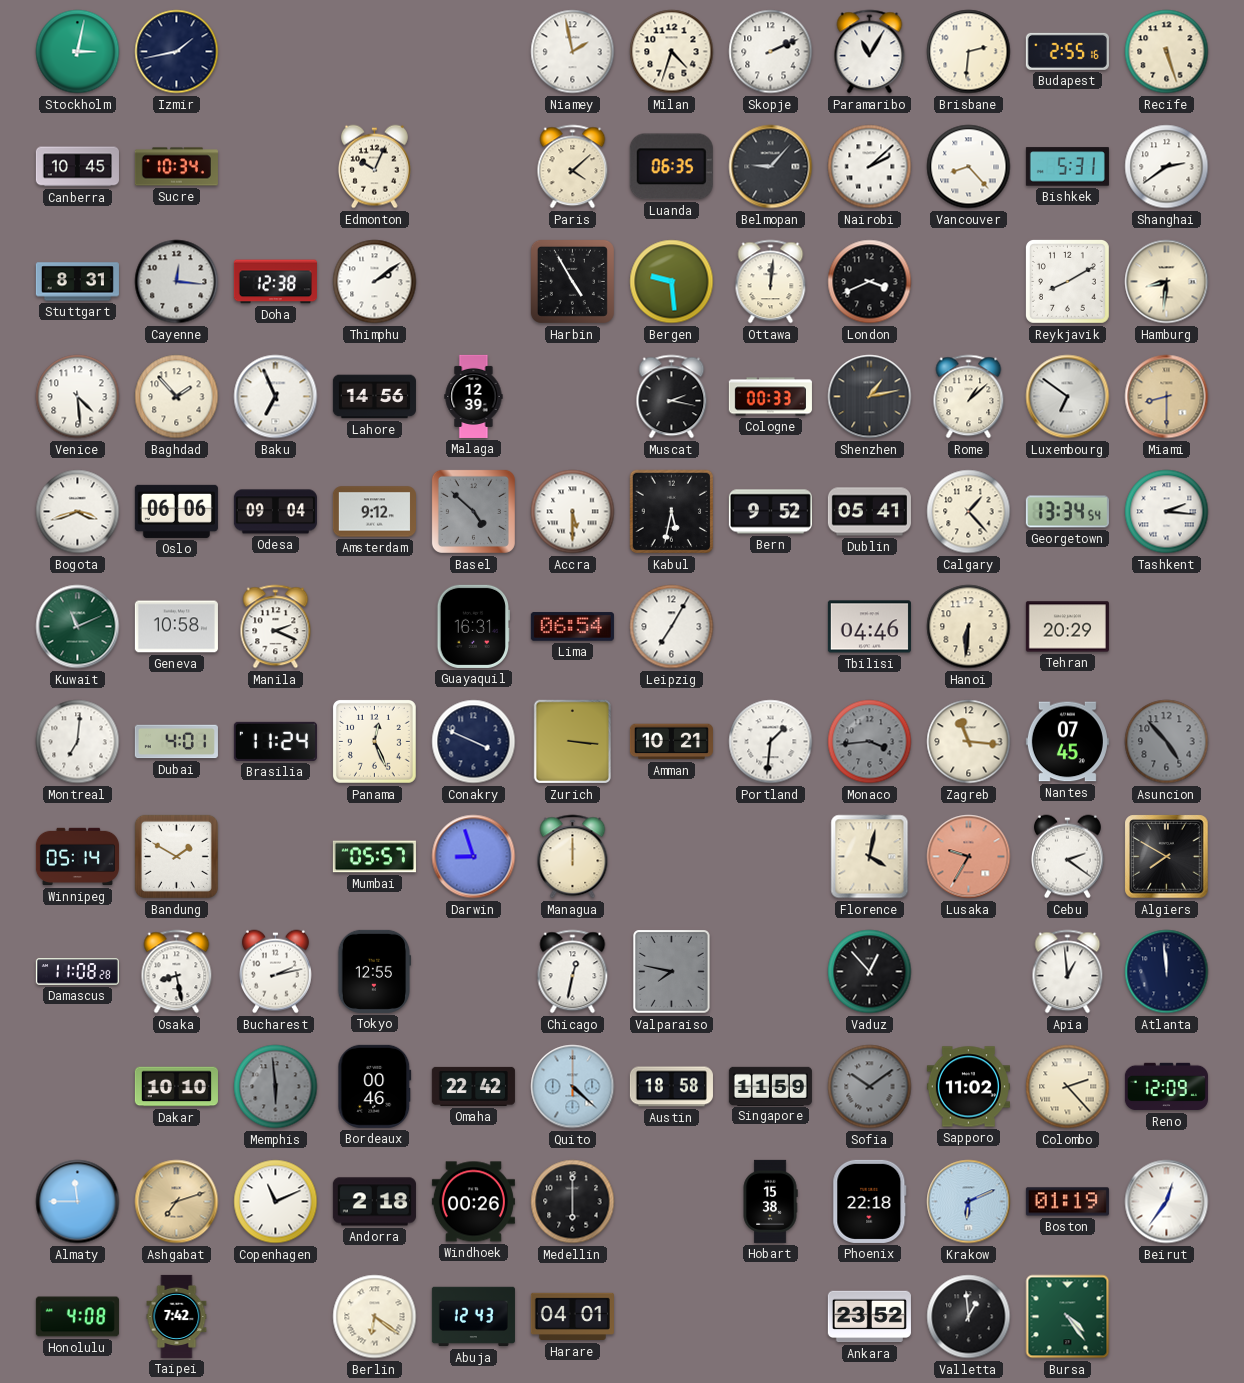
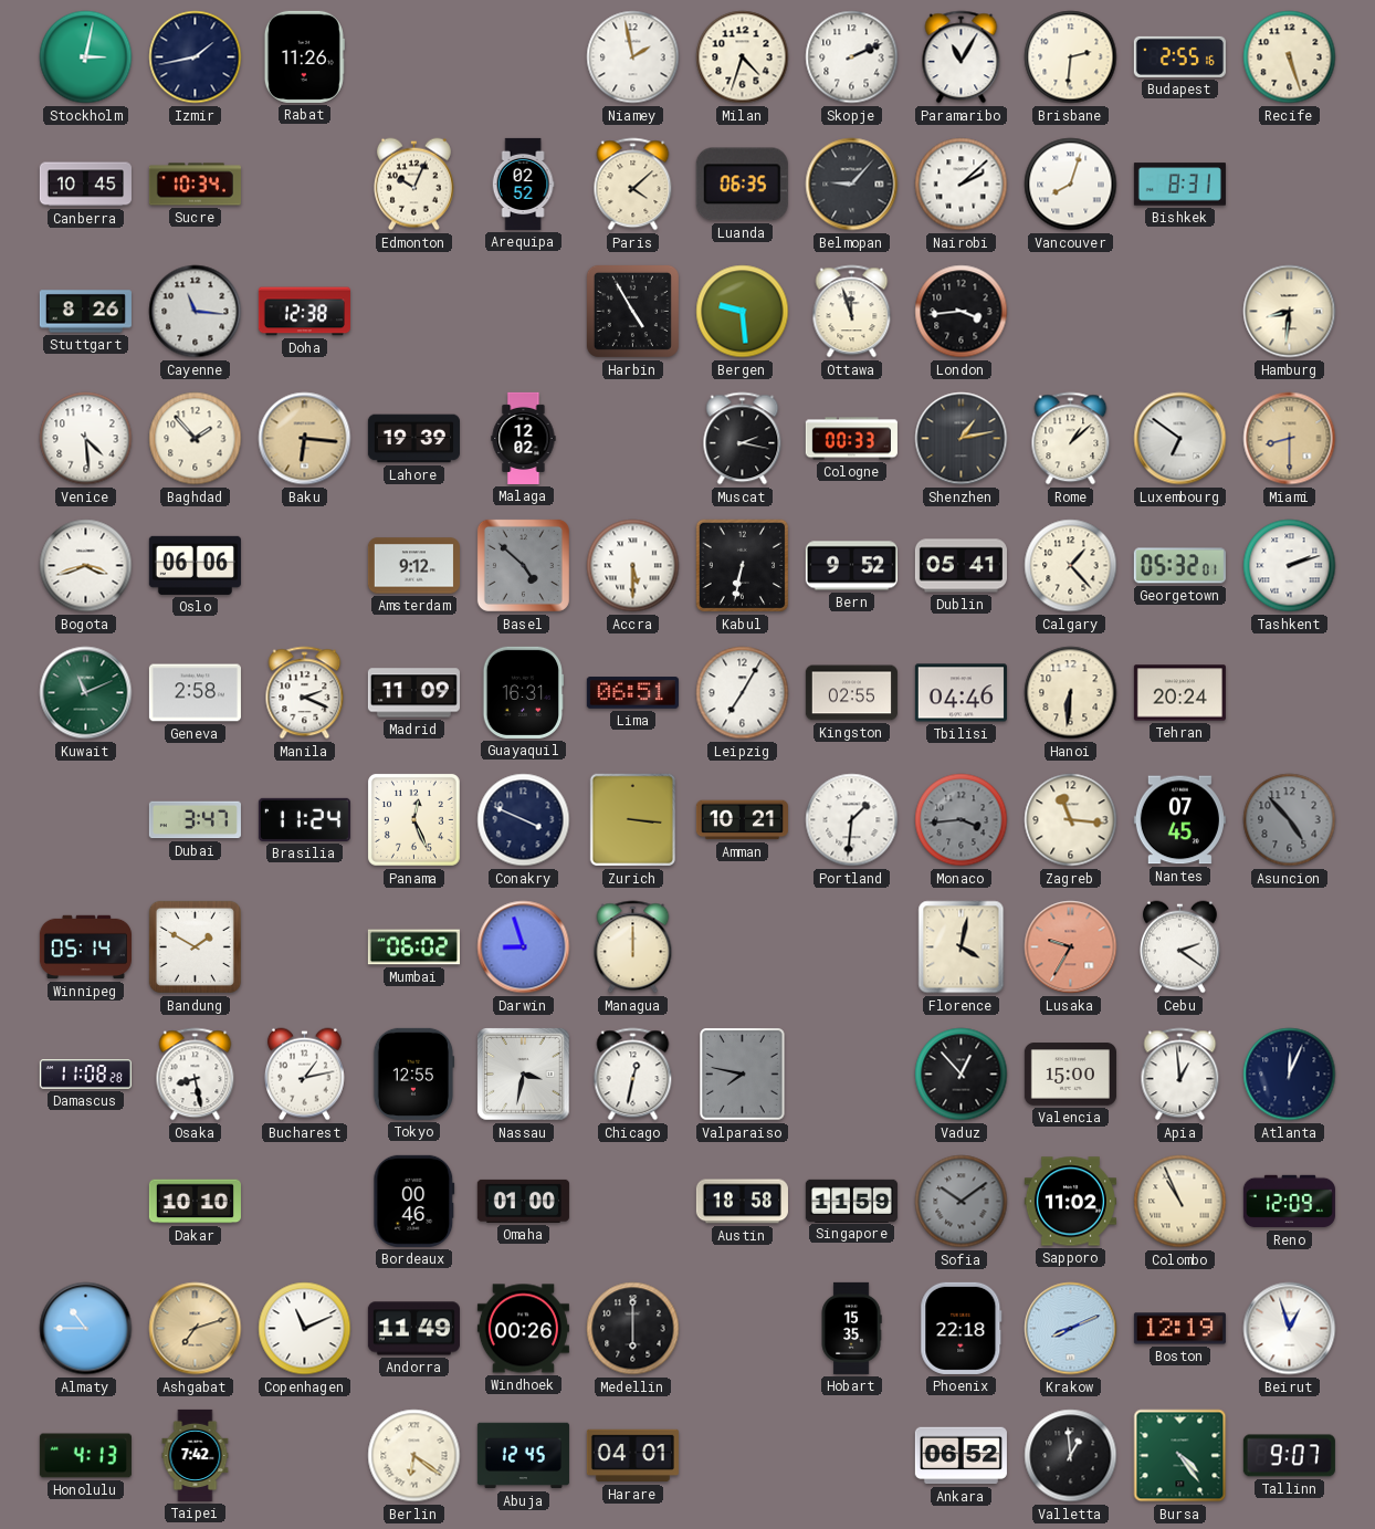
Rabat: none -> 11:26
Arequipa: none -> 02:52
Vancouver: 8:23 -> 8:03
Bishkek: 5:31 -> 8:31
Shanghai: 2:39 -> none
Stuttgart: 8:31 -> 8:26
Cayenne: 12:16 -> 11:16
Thimphu: 2:09 -> none
Ottawa: 12:01 -> 11:57
London: 3:41 -> 3:44
Reykjavik: 8:10 -> none
Baku: 6:56 -> 6:16
Baku dial: white -> champagne
Lahore: 14:56 -> 19:39
Malaga: 12:39 -> 12:02
Odesa: 09:04 -> none
Kabul: 5:32 -> 6:32
Georgetown: 13:34 -> 05:32
Tashkent: 2:16 -> 2:12
Geneva: 10:58 -> 2:58
Madrid: none -> 11:09
Lima: 06:54 -> 06:51
Kingston: none -> 02:55
Tehran: 20:29 -> 20:24
Montreal: 7:01 -> none
Dubai: 4:01 -> 3:47
Mumbai: 05:57 -> 06:02
Algiers: 7:50 -> none
Bucharest: 2:13 -> 1:13
Nassau: none -> 3:32
Valencia: none -> 15:00
Atlanta: 11:59 -> 12:04
Memphis: 5:59 -> none
Omaha: 22:42 -> 01:00
Quito: 4:22 -> none
Colombo: 2:23 -> 10:56
Almaty: 11:45 -> 10:45
Andorra: 2:18 -> 11:49
Hobart: 15:38 -> 15:35
Krakow: 6:11 -> 8:11
Boston: 01:19 -> 12:19
Beirut: 12:36 -> 12:57
Honolulu: 4:08 -> 4:13
Abuja: 12:43 -> 12:45
Ankara: 23:52 -> 06:52
Tallinn: none -> 9:07
